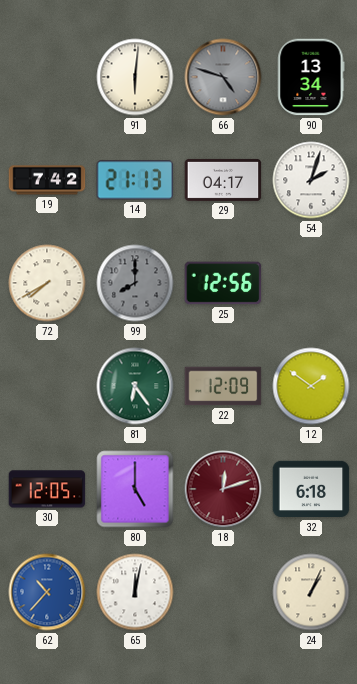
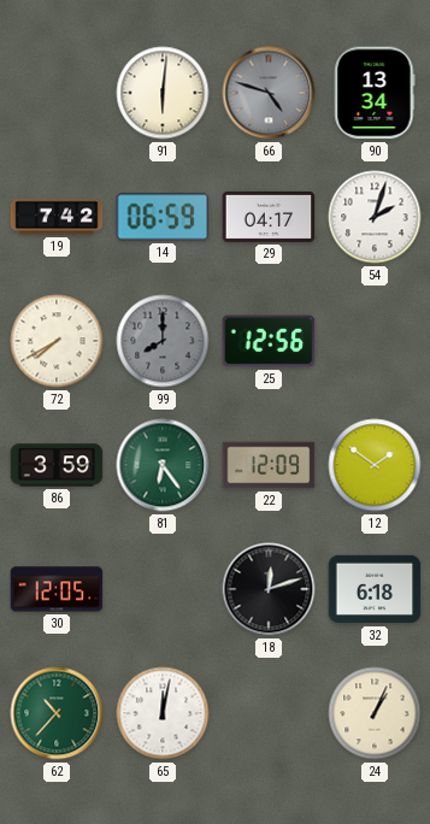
14: 21:13 -> 06:59
86: none -> 3:59
80: 5:00 -> none
18 dial: burgundy -> black
62 dial: blue -> green
